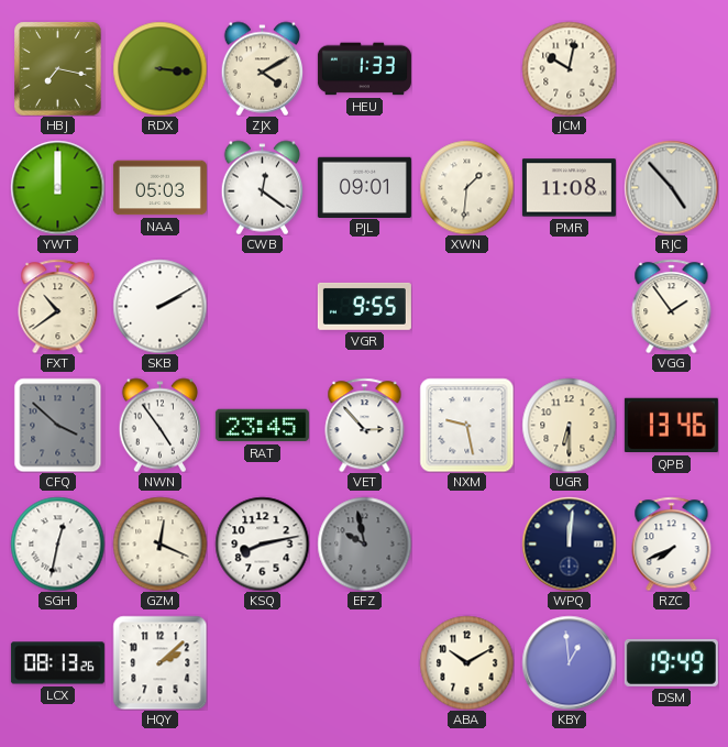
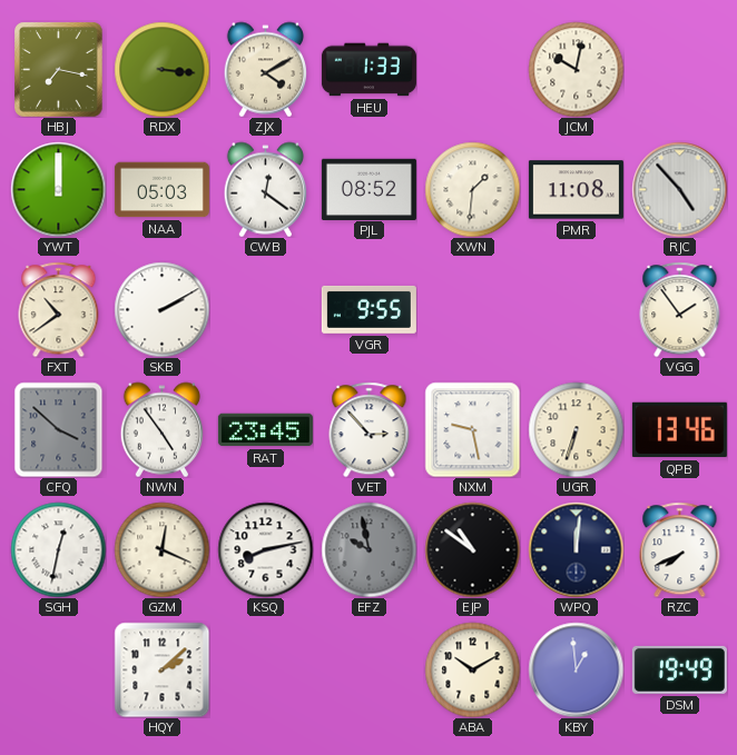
PJL: 09:01 -> 08:52
UGR: 6:30 -> 6:33
EJP: none -> 10:51
LCX: 08:13 -> none
